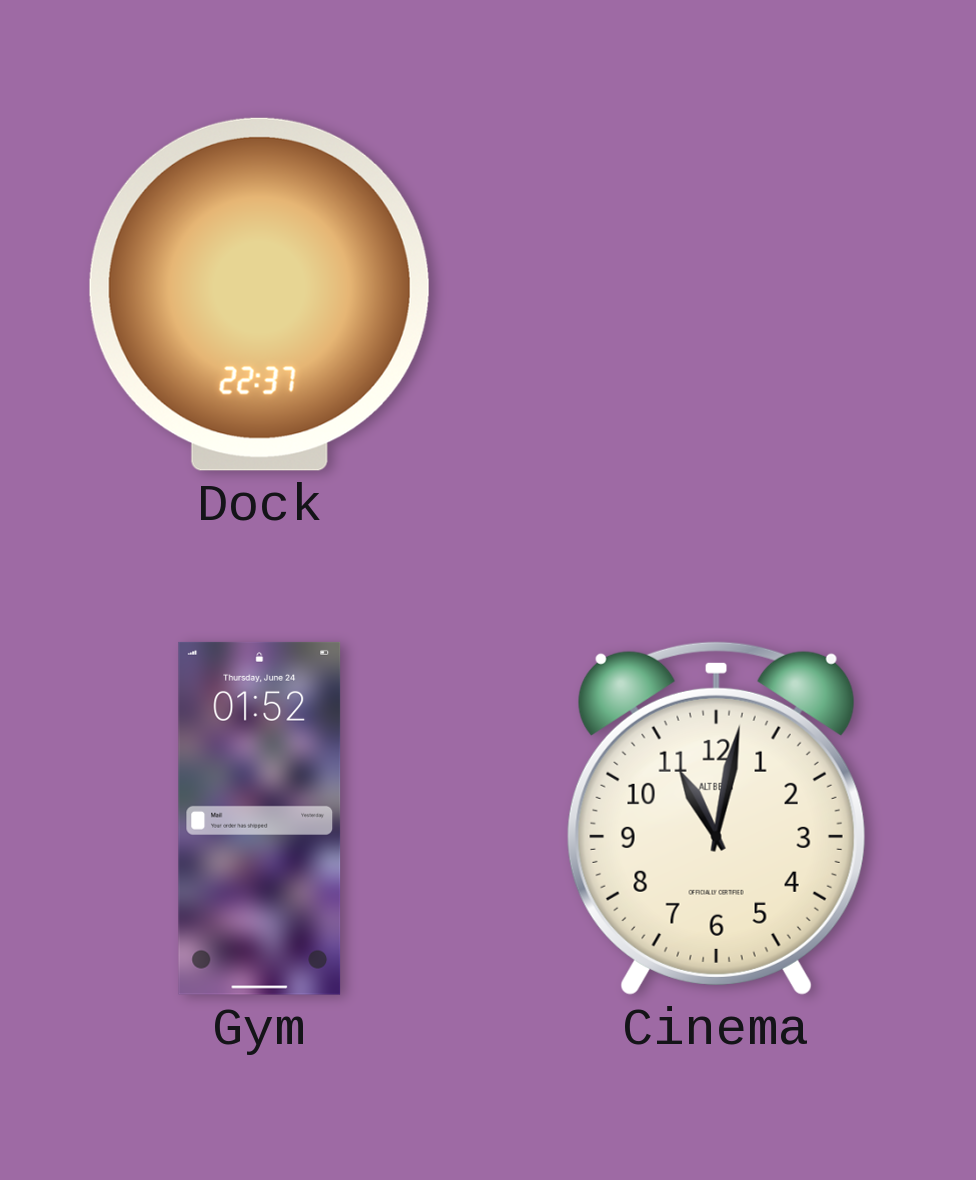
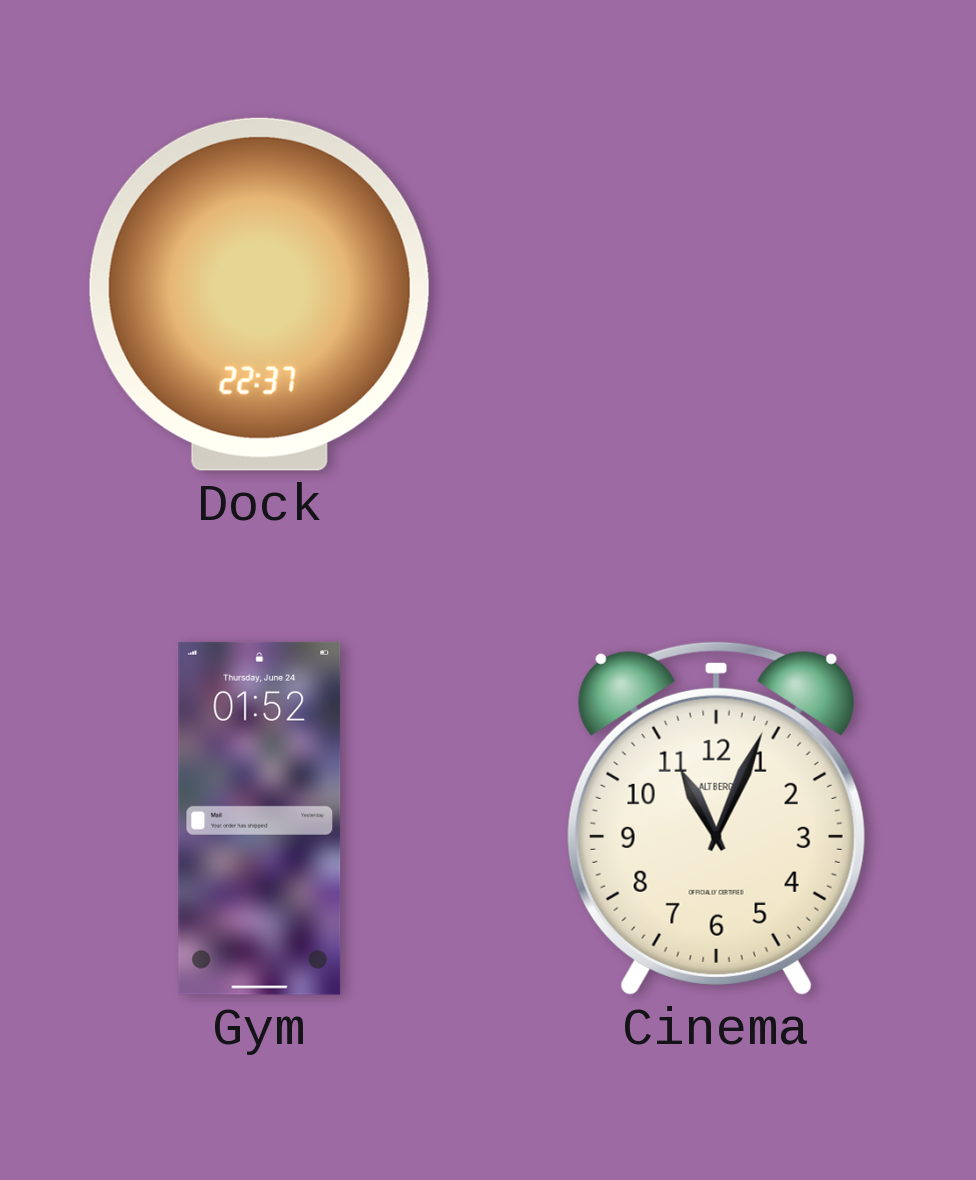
Cinema: 11:02 -> 11:04
